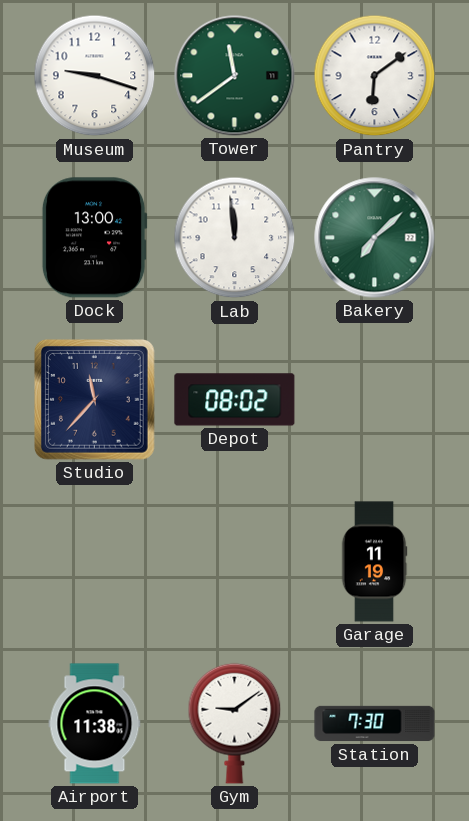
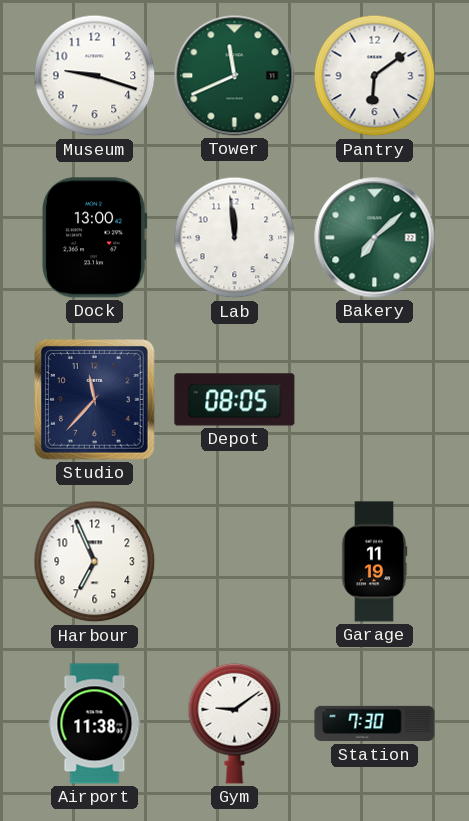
Tower: 11:39 -> 11:41
Depot: 08:02 -> 08:05
Harbour: none -> 6:56
